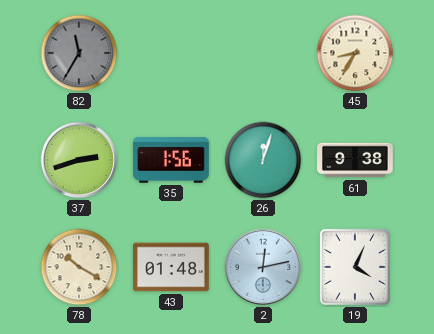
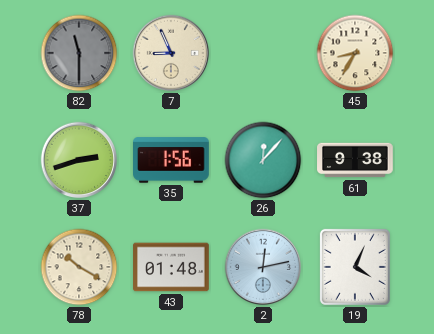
82: 11:35 -> 11:30
7: none -> 8:56
26: 12:03 -> 12:07
